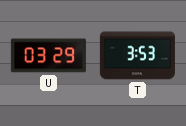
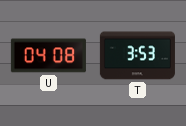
U: 03:29 -> 04:08
